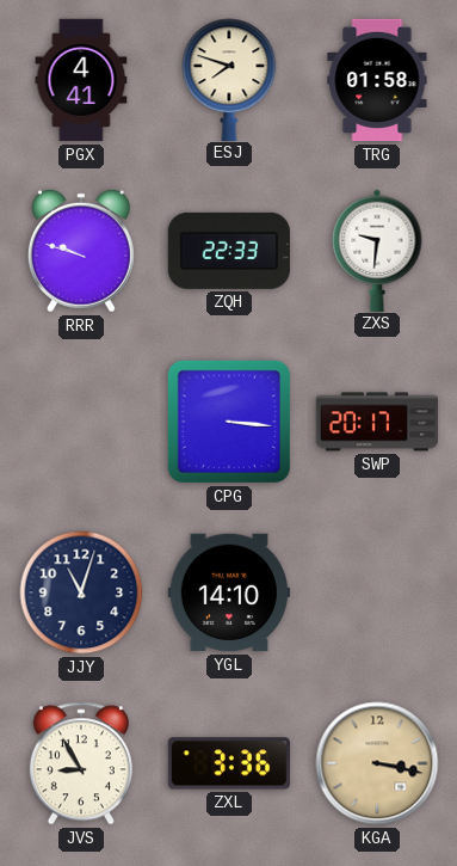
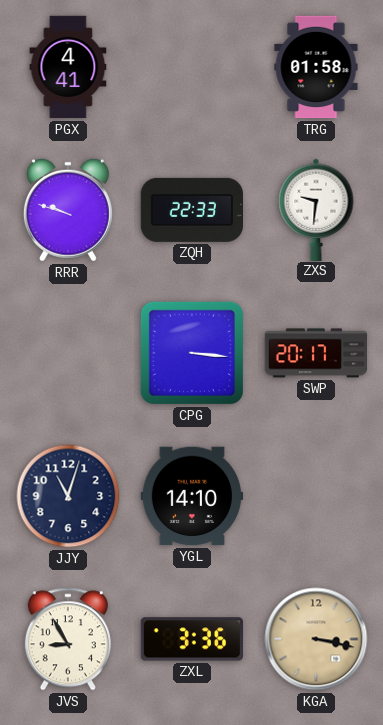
ESJ: 7:48 -> none
